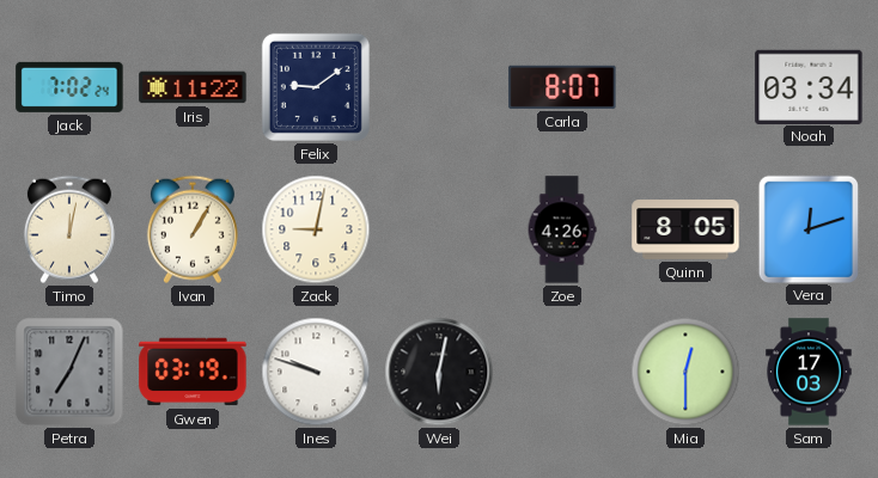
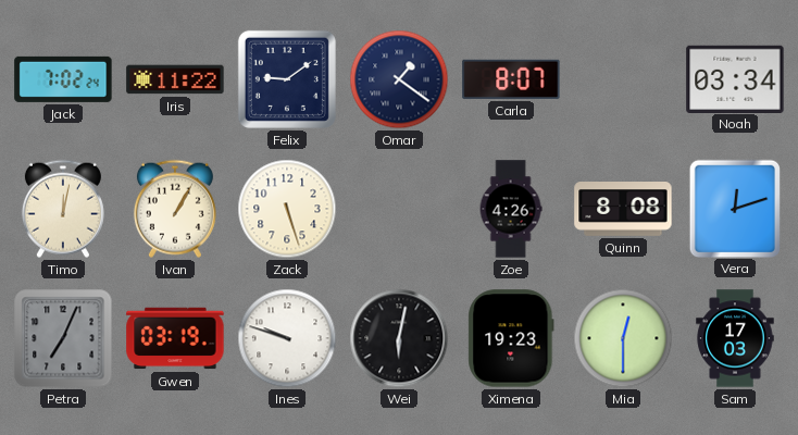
Omar: none -> 1:21
Zack: 9:02 -> 5:27
Quinn: 8:05 -> 8:08
Ximena: none -> 19:23
